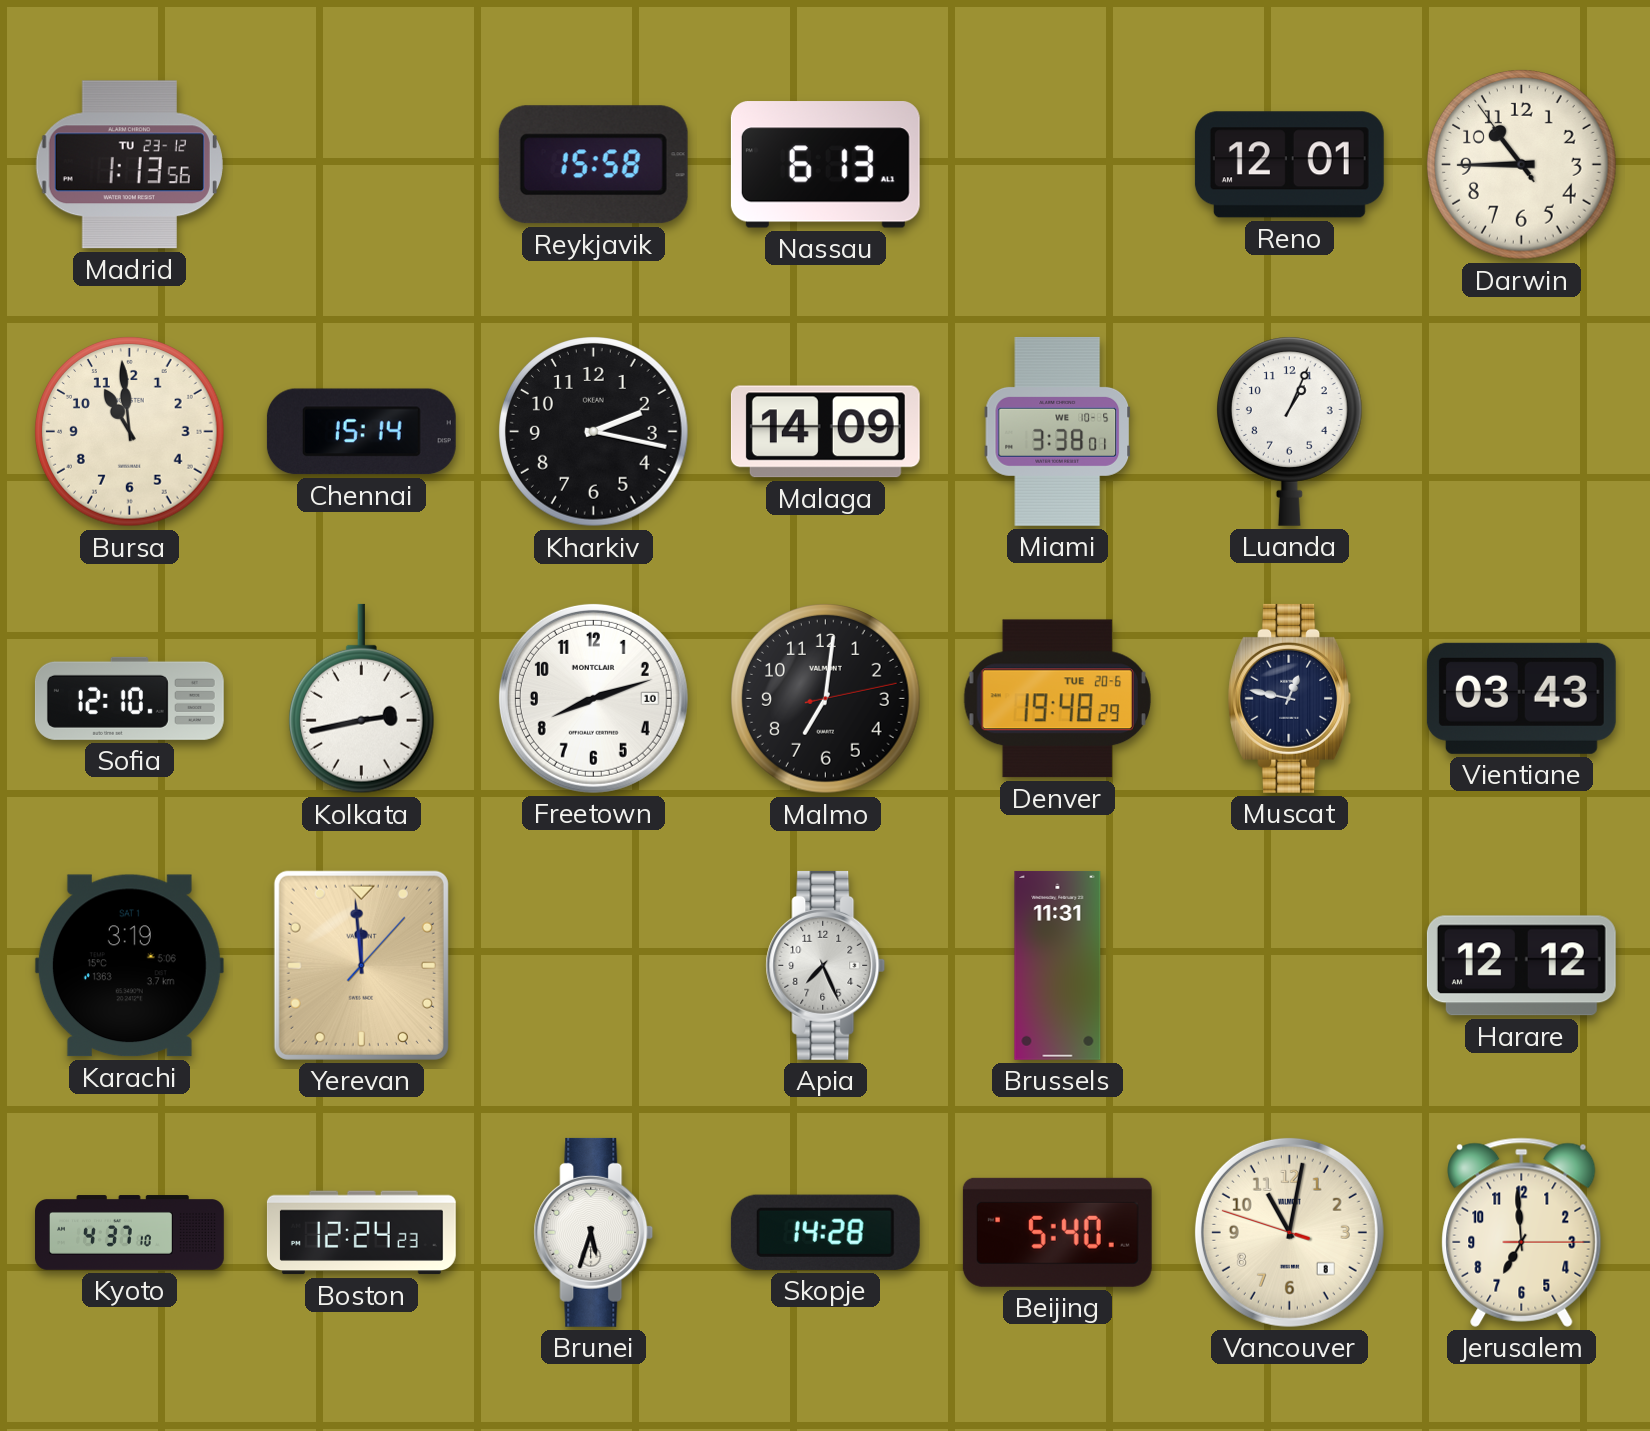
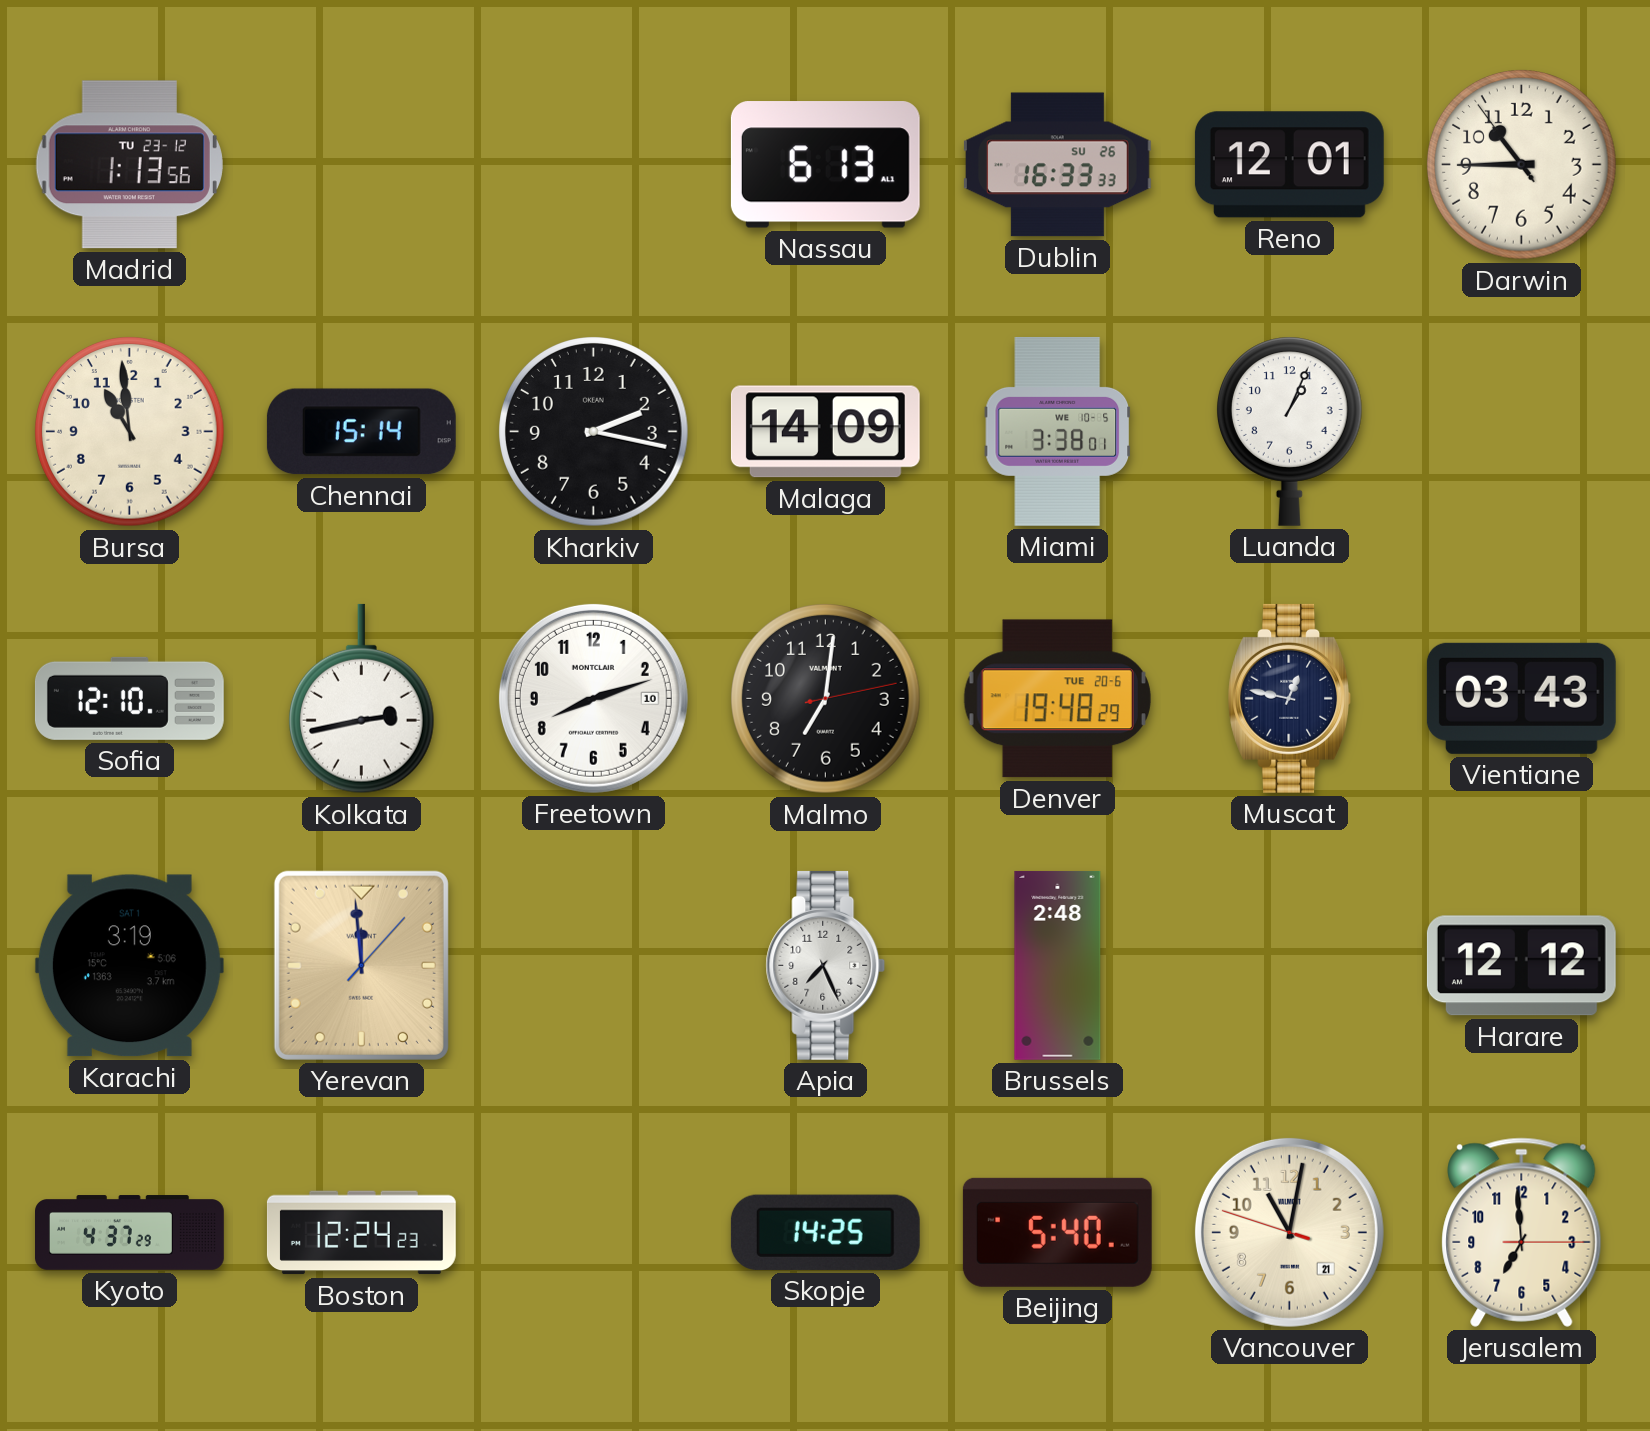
Reykjavik: 15:58 -> none
Dublin: none -> 16:33
Brussels: 11:31 -> 2:48
Kyoto: 4:37:10 -> 4:37:29
Brunei: 5:33 -> none
Skopje: 14:28 -> 14:25
Vancouver date: 8 -> 21
